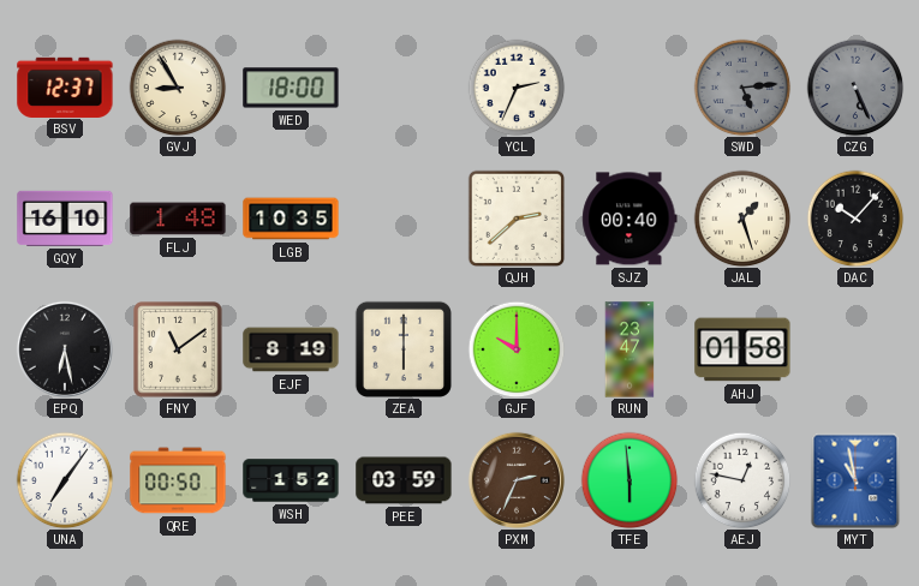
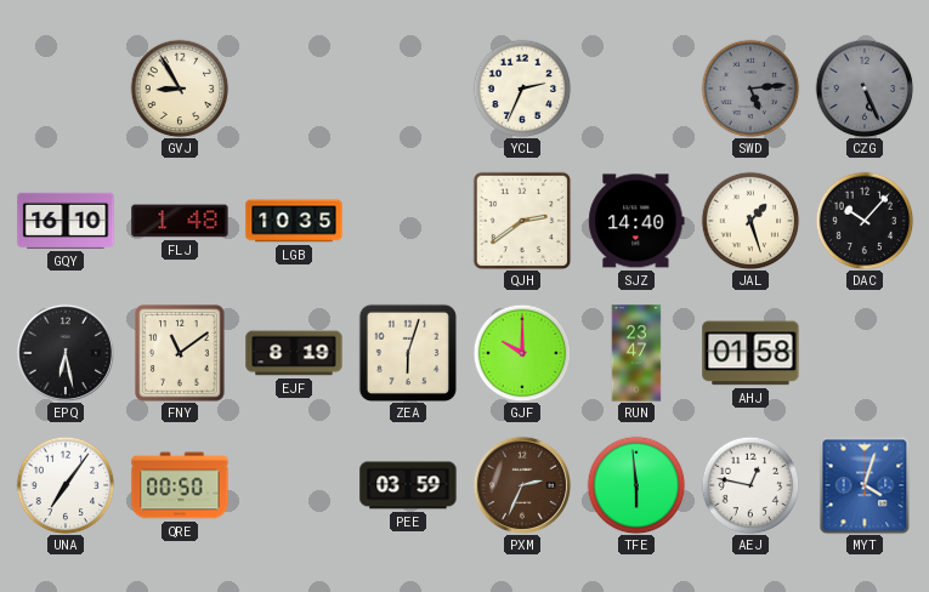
BSV: 12:37 -> none
WED: 18:00 -> none
QJH: 2:38 -> 2:39
SJZ: 00:40 -> 14:40
ZEA: 6:00 -> 6:03
WSH: 1:52 -> none
MYT: 10:58 -> 4:03
